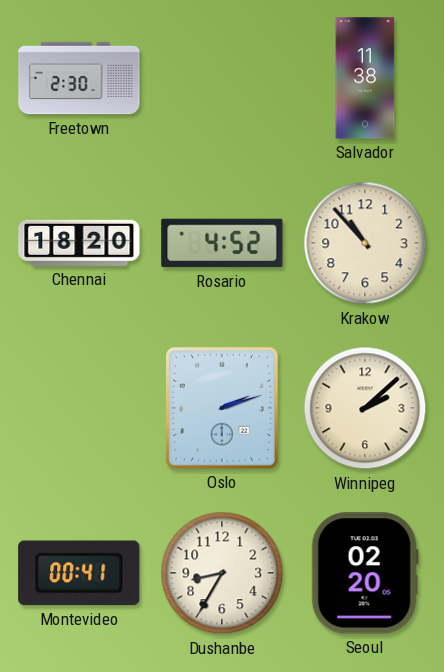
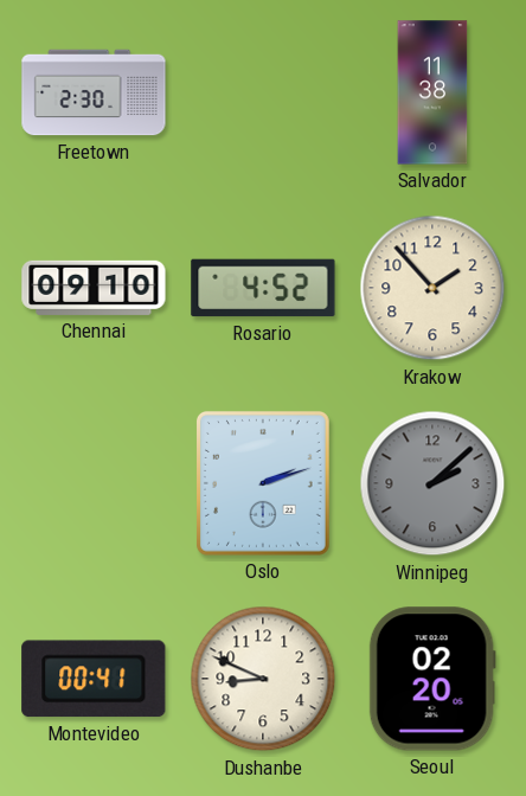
Chennai: 18:20 -> 09:10
Krakow: 10:53 -> 1:53
Winnipeg dial: cream -> grey
Dushanbe: 8:35 -> 8:49
